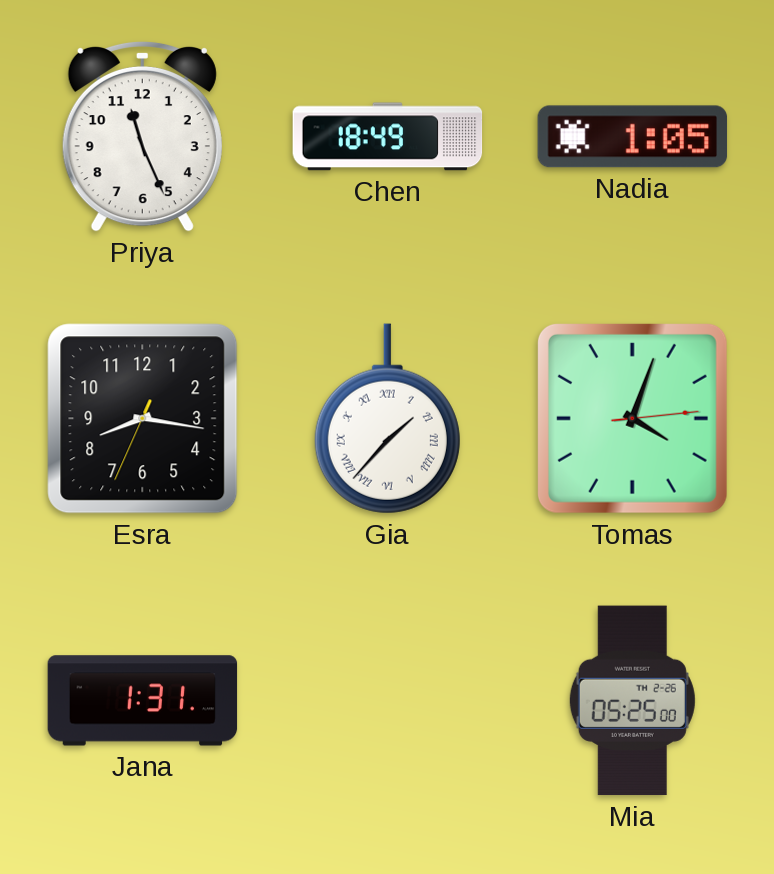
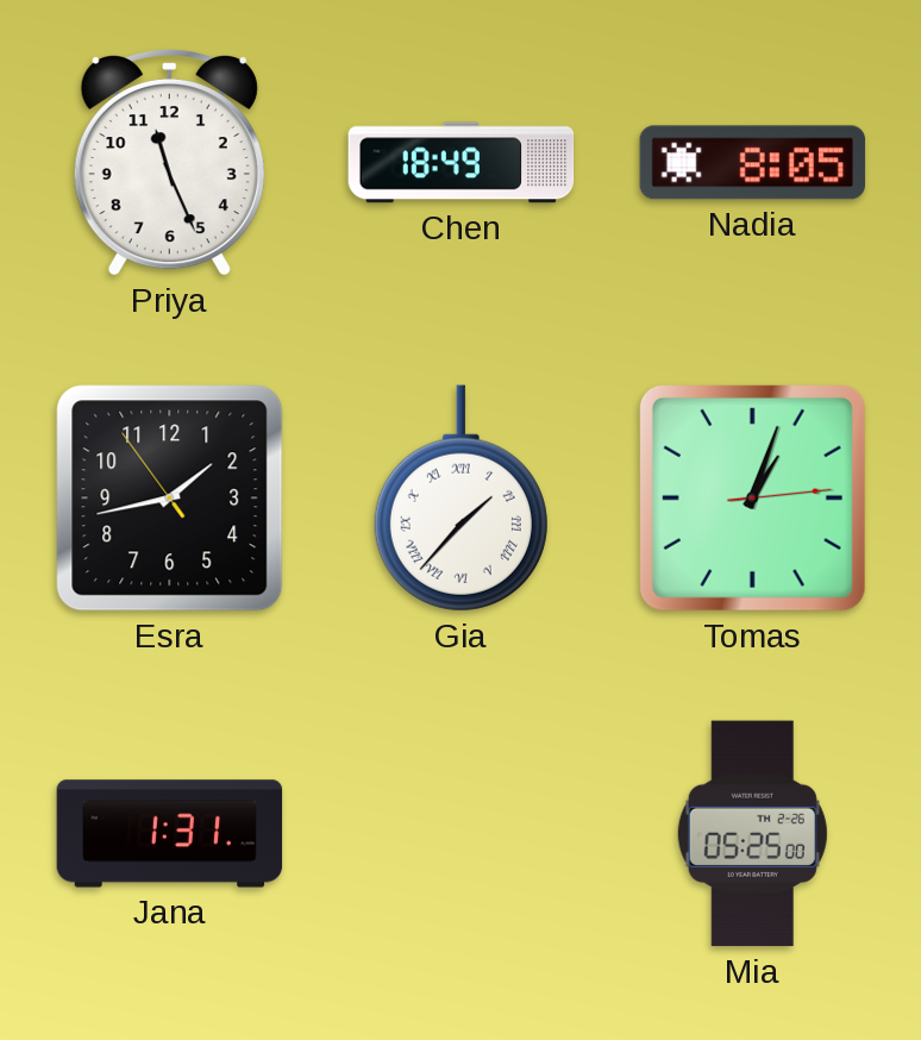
Nadia: 1:05 -> 8:05
Esra: 8:16 -> 1:42
Tomas: 4:03 -> 1:03
